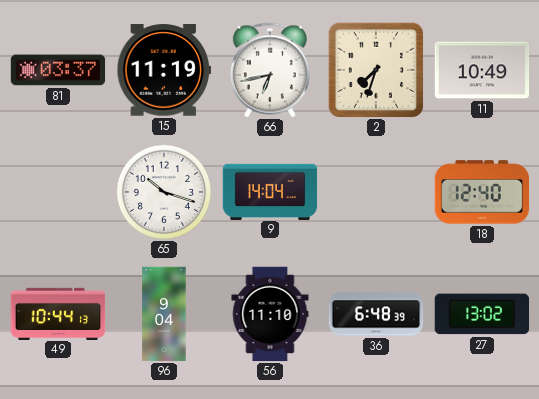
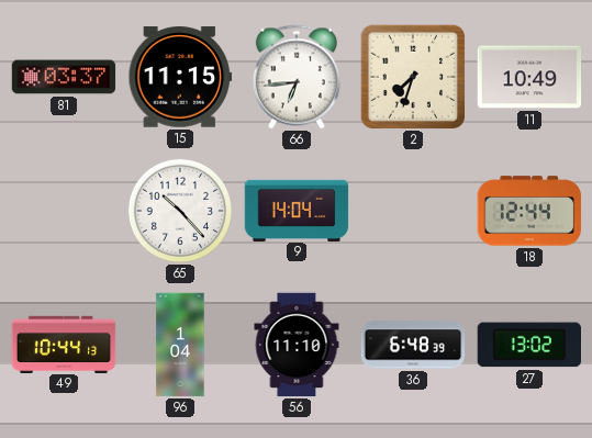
15: 11:19 -> 11:15
66: 6:43 -> 6:44
65: 10:18 -> 10:23
18: 12:40 -> 12:44
96: 9:04 -> 1:04
